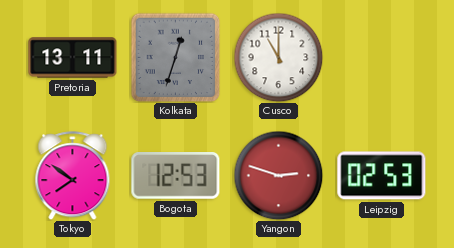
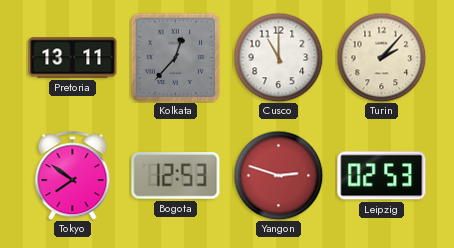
Kolkata: 12:33 -> 12:37
Turin: none -> 2:07
